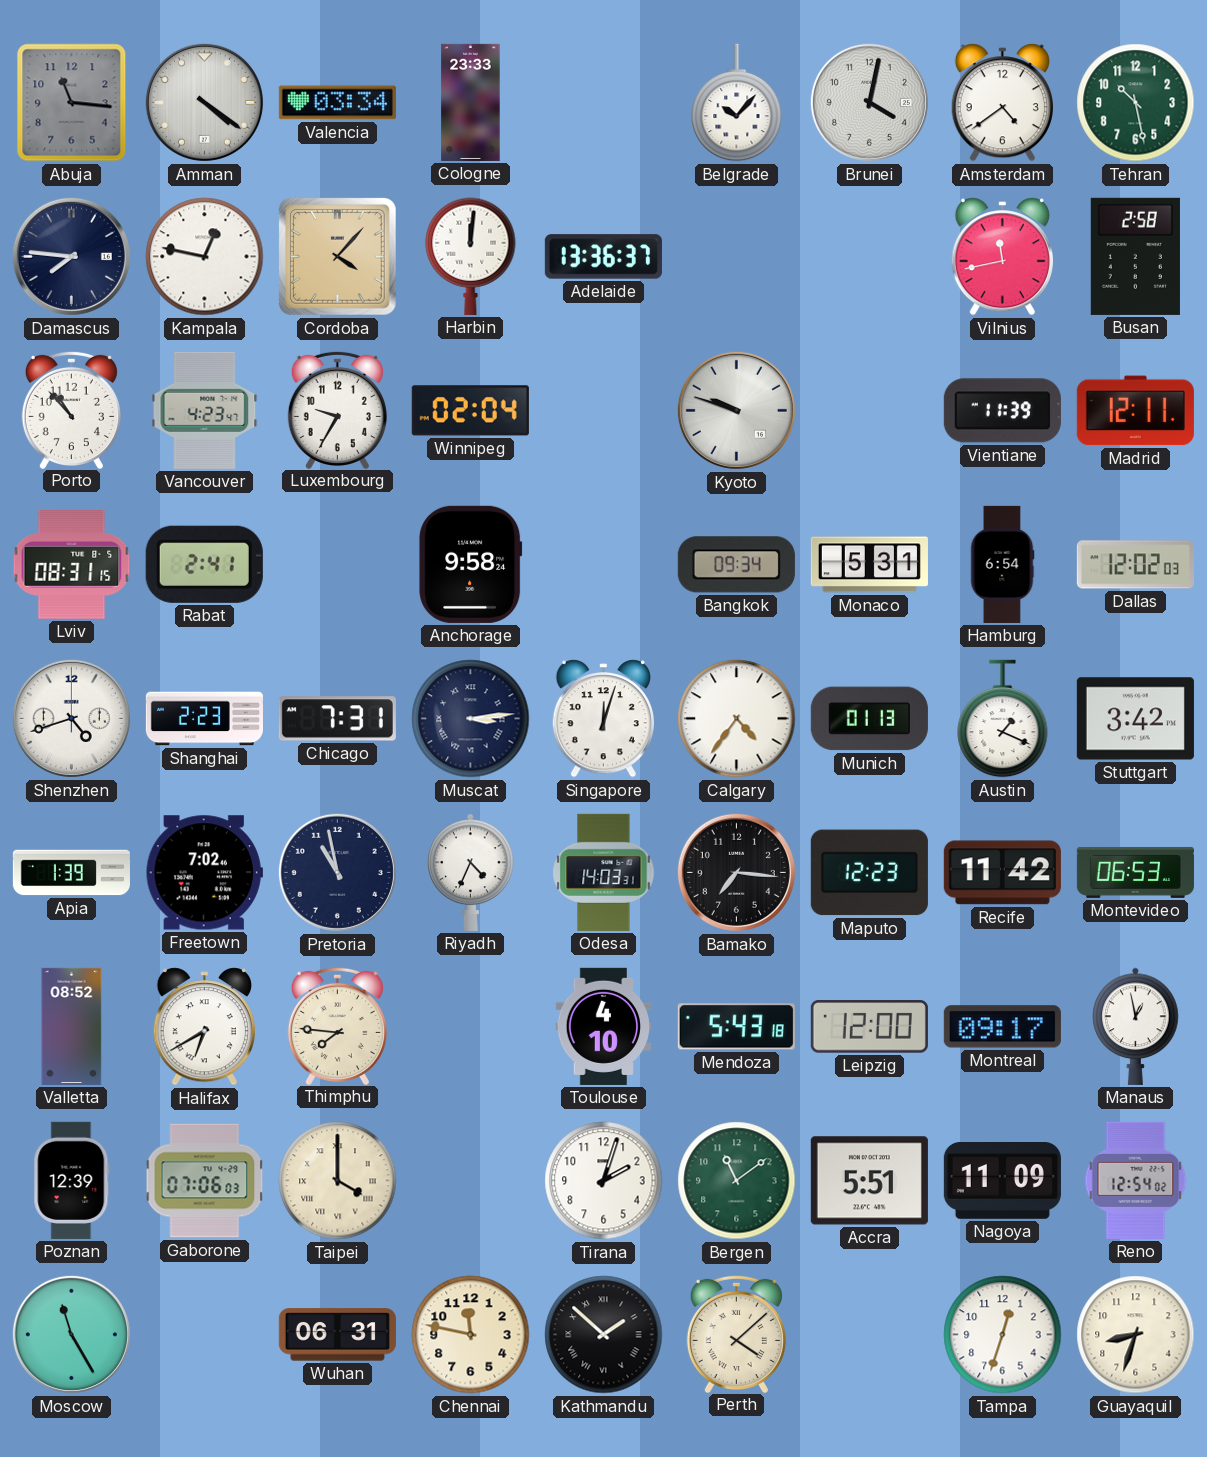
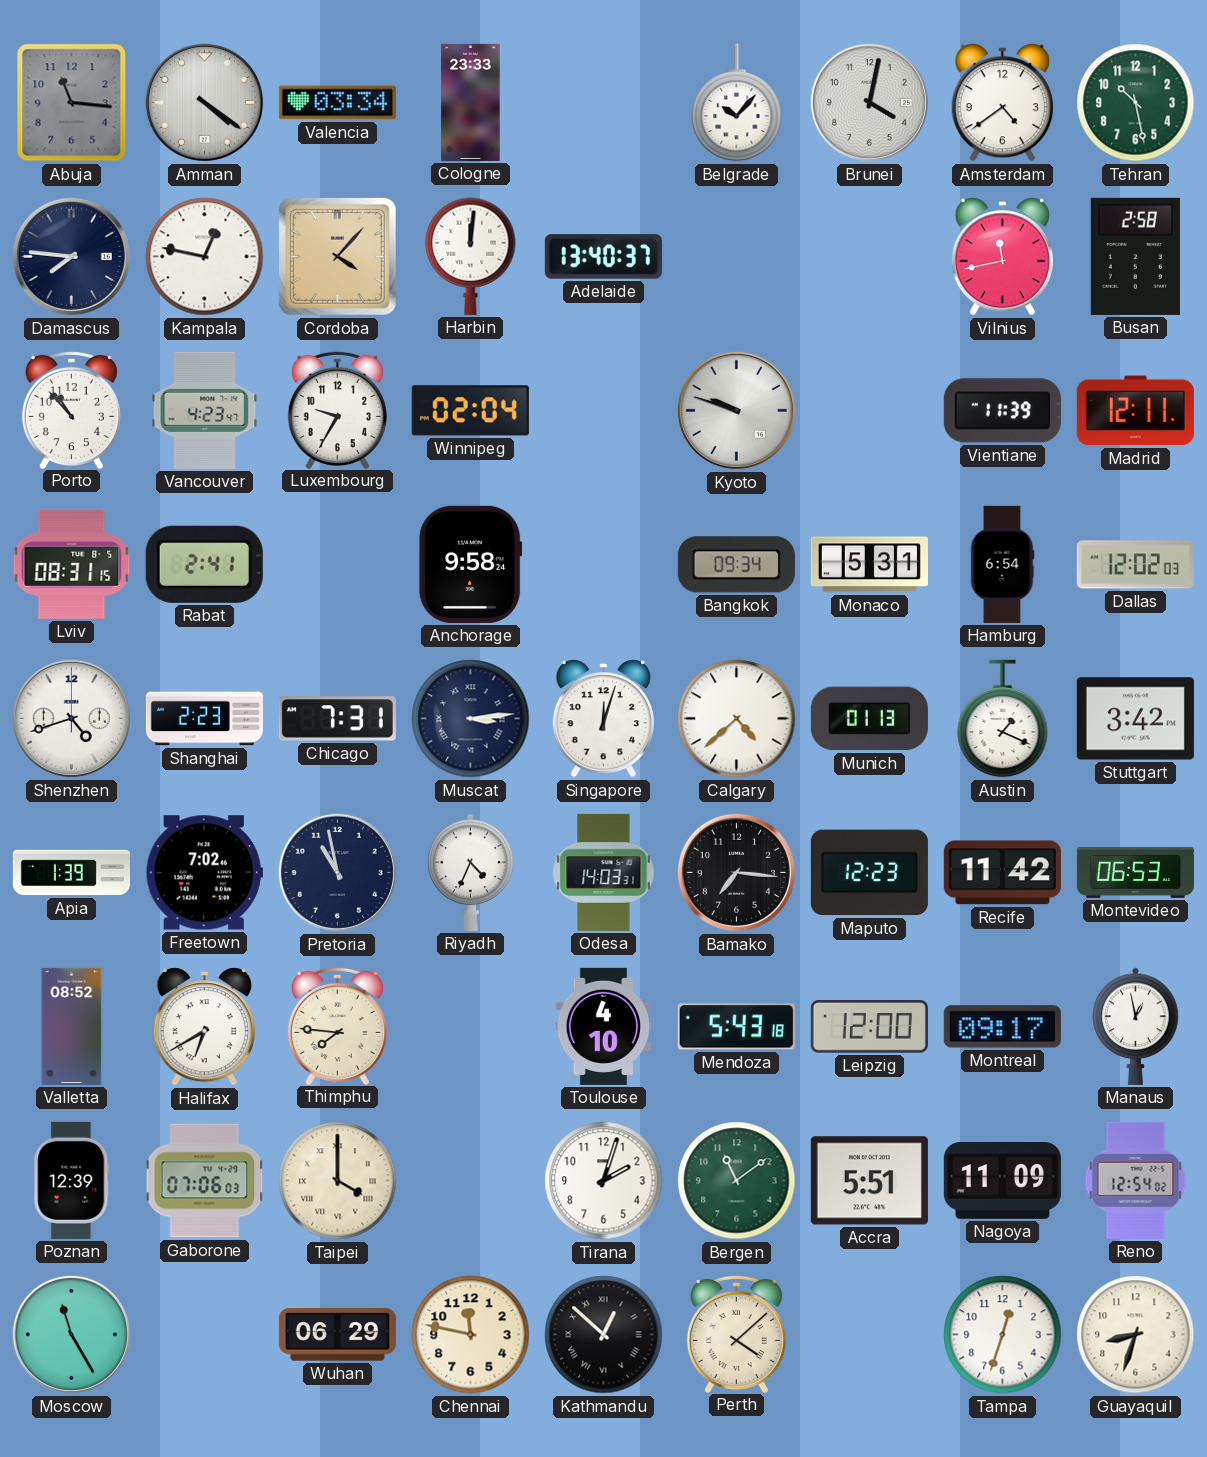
Adelaide: 13:36 -> 13:40
Calgary: 4:36 -> 4:38
Wuhan: 06:31 -> 06:29
Kathmandu: 1:52 -> 12:52
